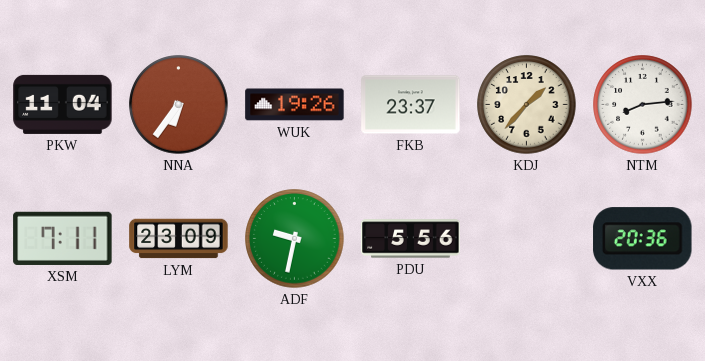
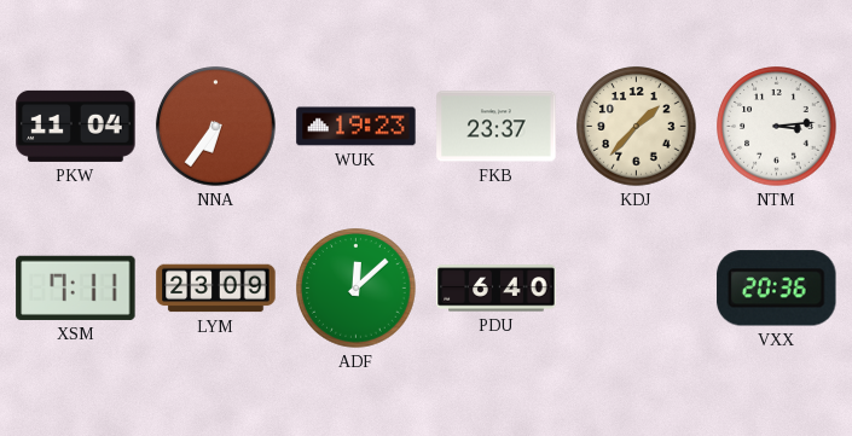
WUK: 19:26 -> 19:23
NTM: 8:14 -> 3:14
ADF: 9:32 -> 12:08
PDU: 5:56 -> 6:40
